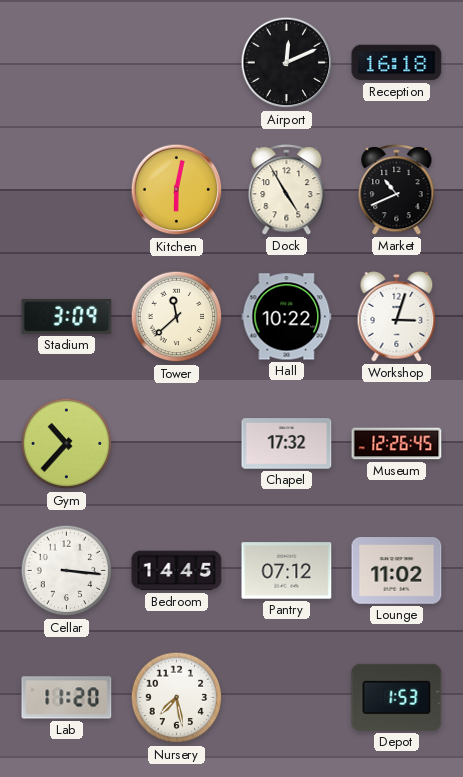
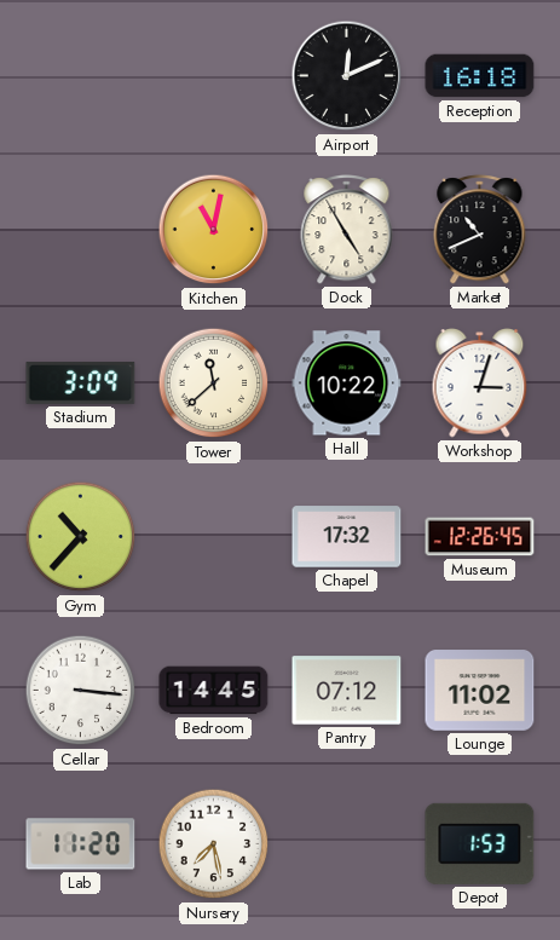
Kitchen: 6:02 -> 11:02
